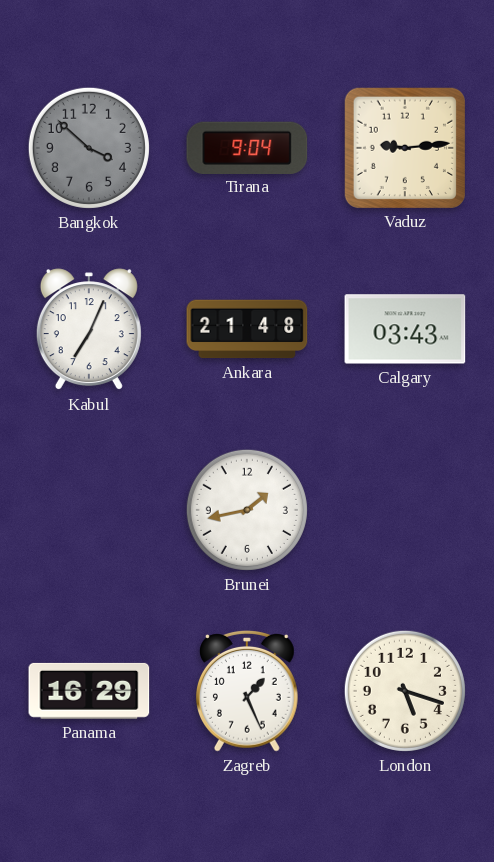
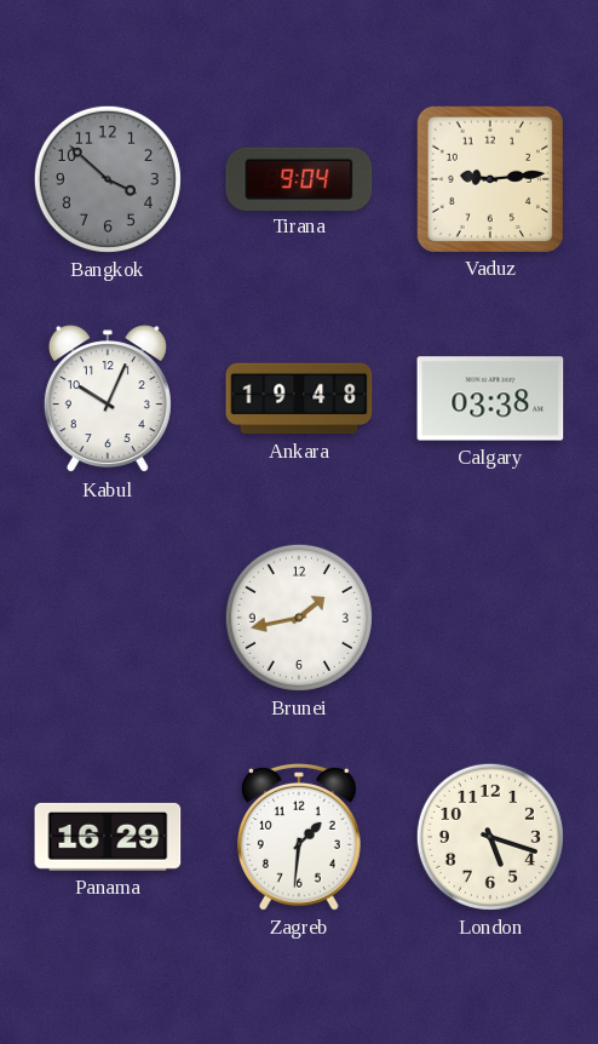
Kabul: 7:04 -> 10:04
Ankara: 21:48 -> 19:48
Calgary: 03:43 -> 03:38
Zagreb: 1:26 -> 1:31
